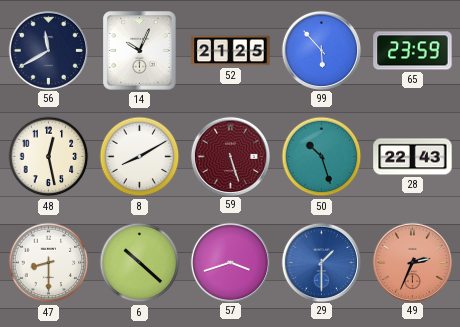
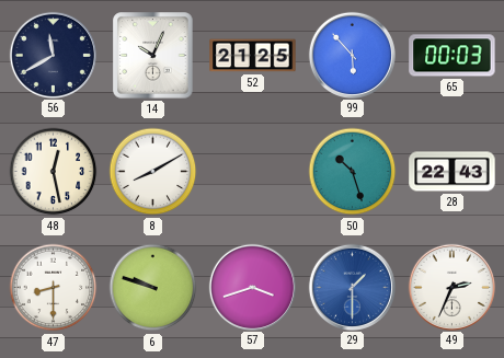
65: 23:59 -> 00:03
59: 5:27 -> none
6: 10:22 -> 9:48
49 dial: salmon -> white
